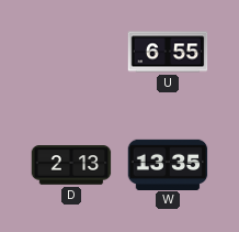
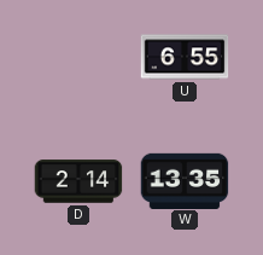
D: 2:13 -> 2:14
